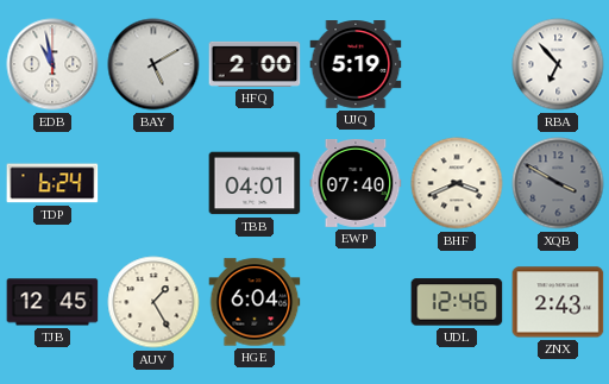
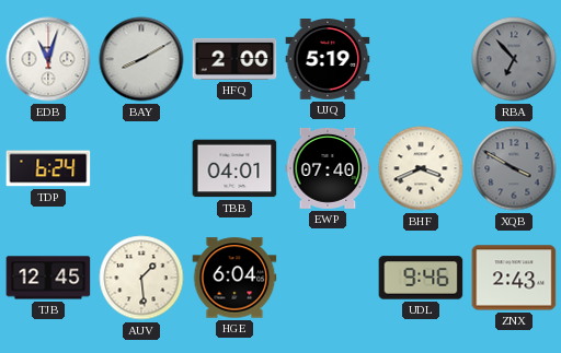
EDB: 10:58 -> 11:03
BAY: 5:10 -> 8:10
RBA dial: white -> grey
AUV: 1:25 -> 1:29
UDL: 12:46 -> 9:46
